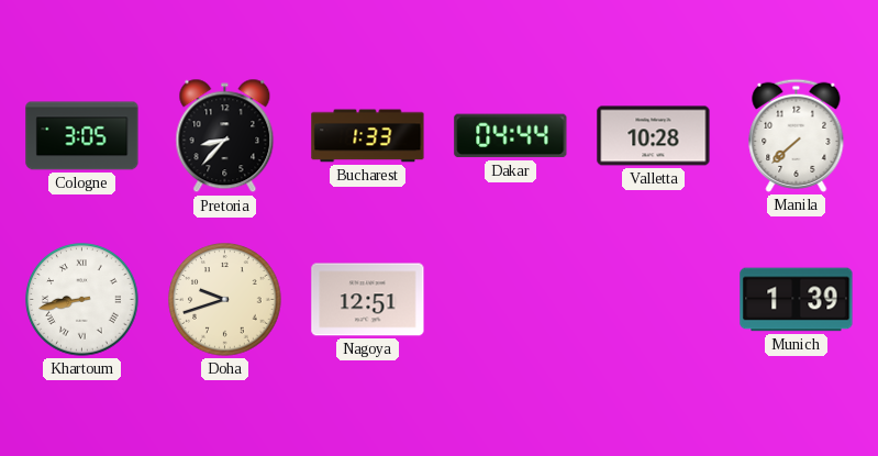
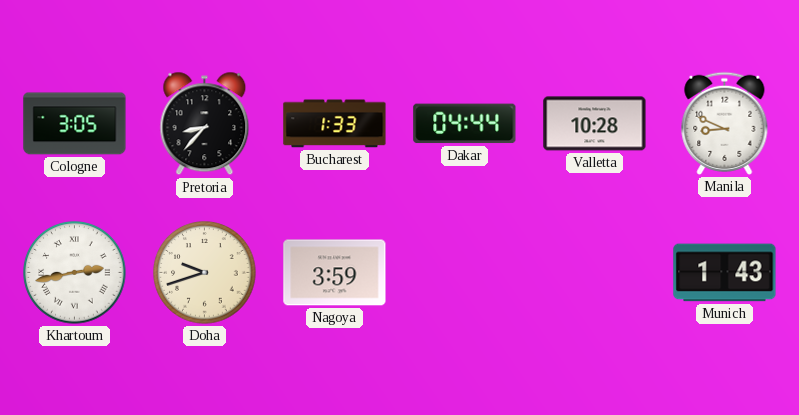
Manila: 7:38 -> 8:49
Khartoum: 8:43 -> 2:43
Nagoya: 12:51 -> 3:59
Munich: 1:39 -> 1:43
